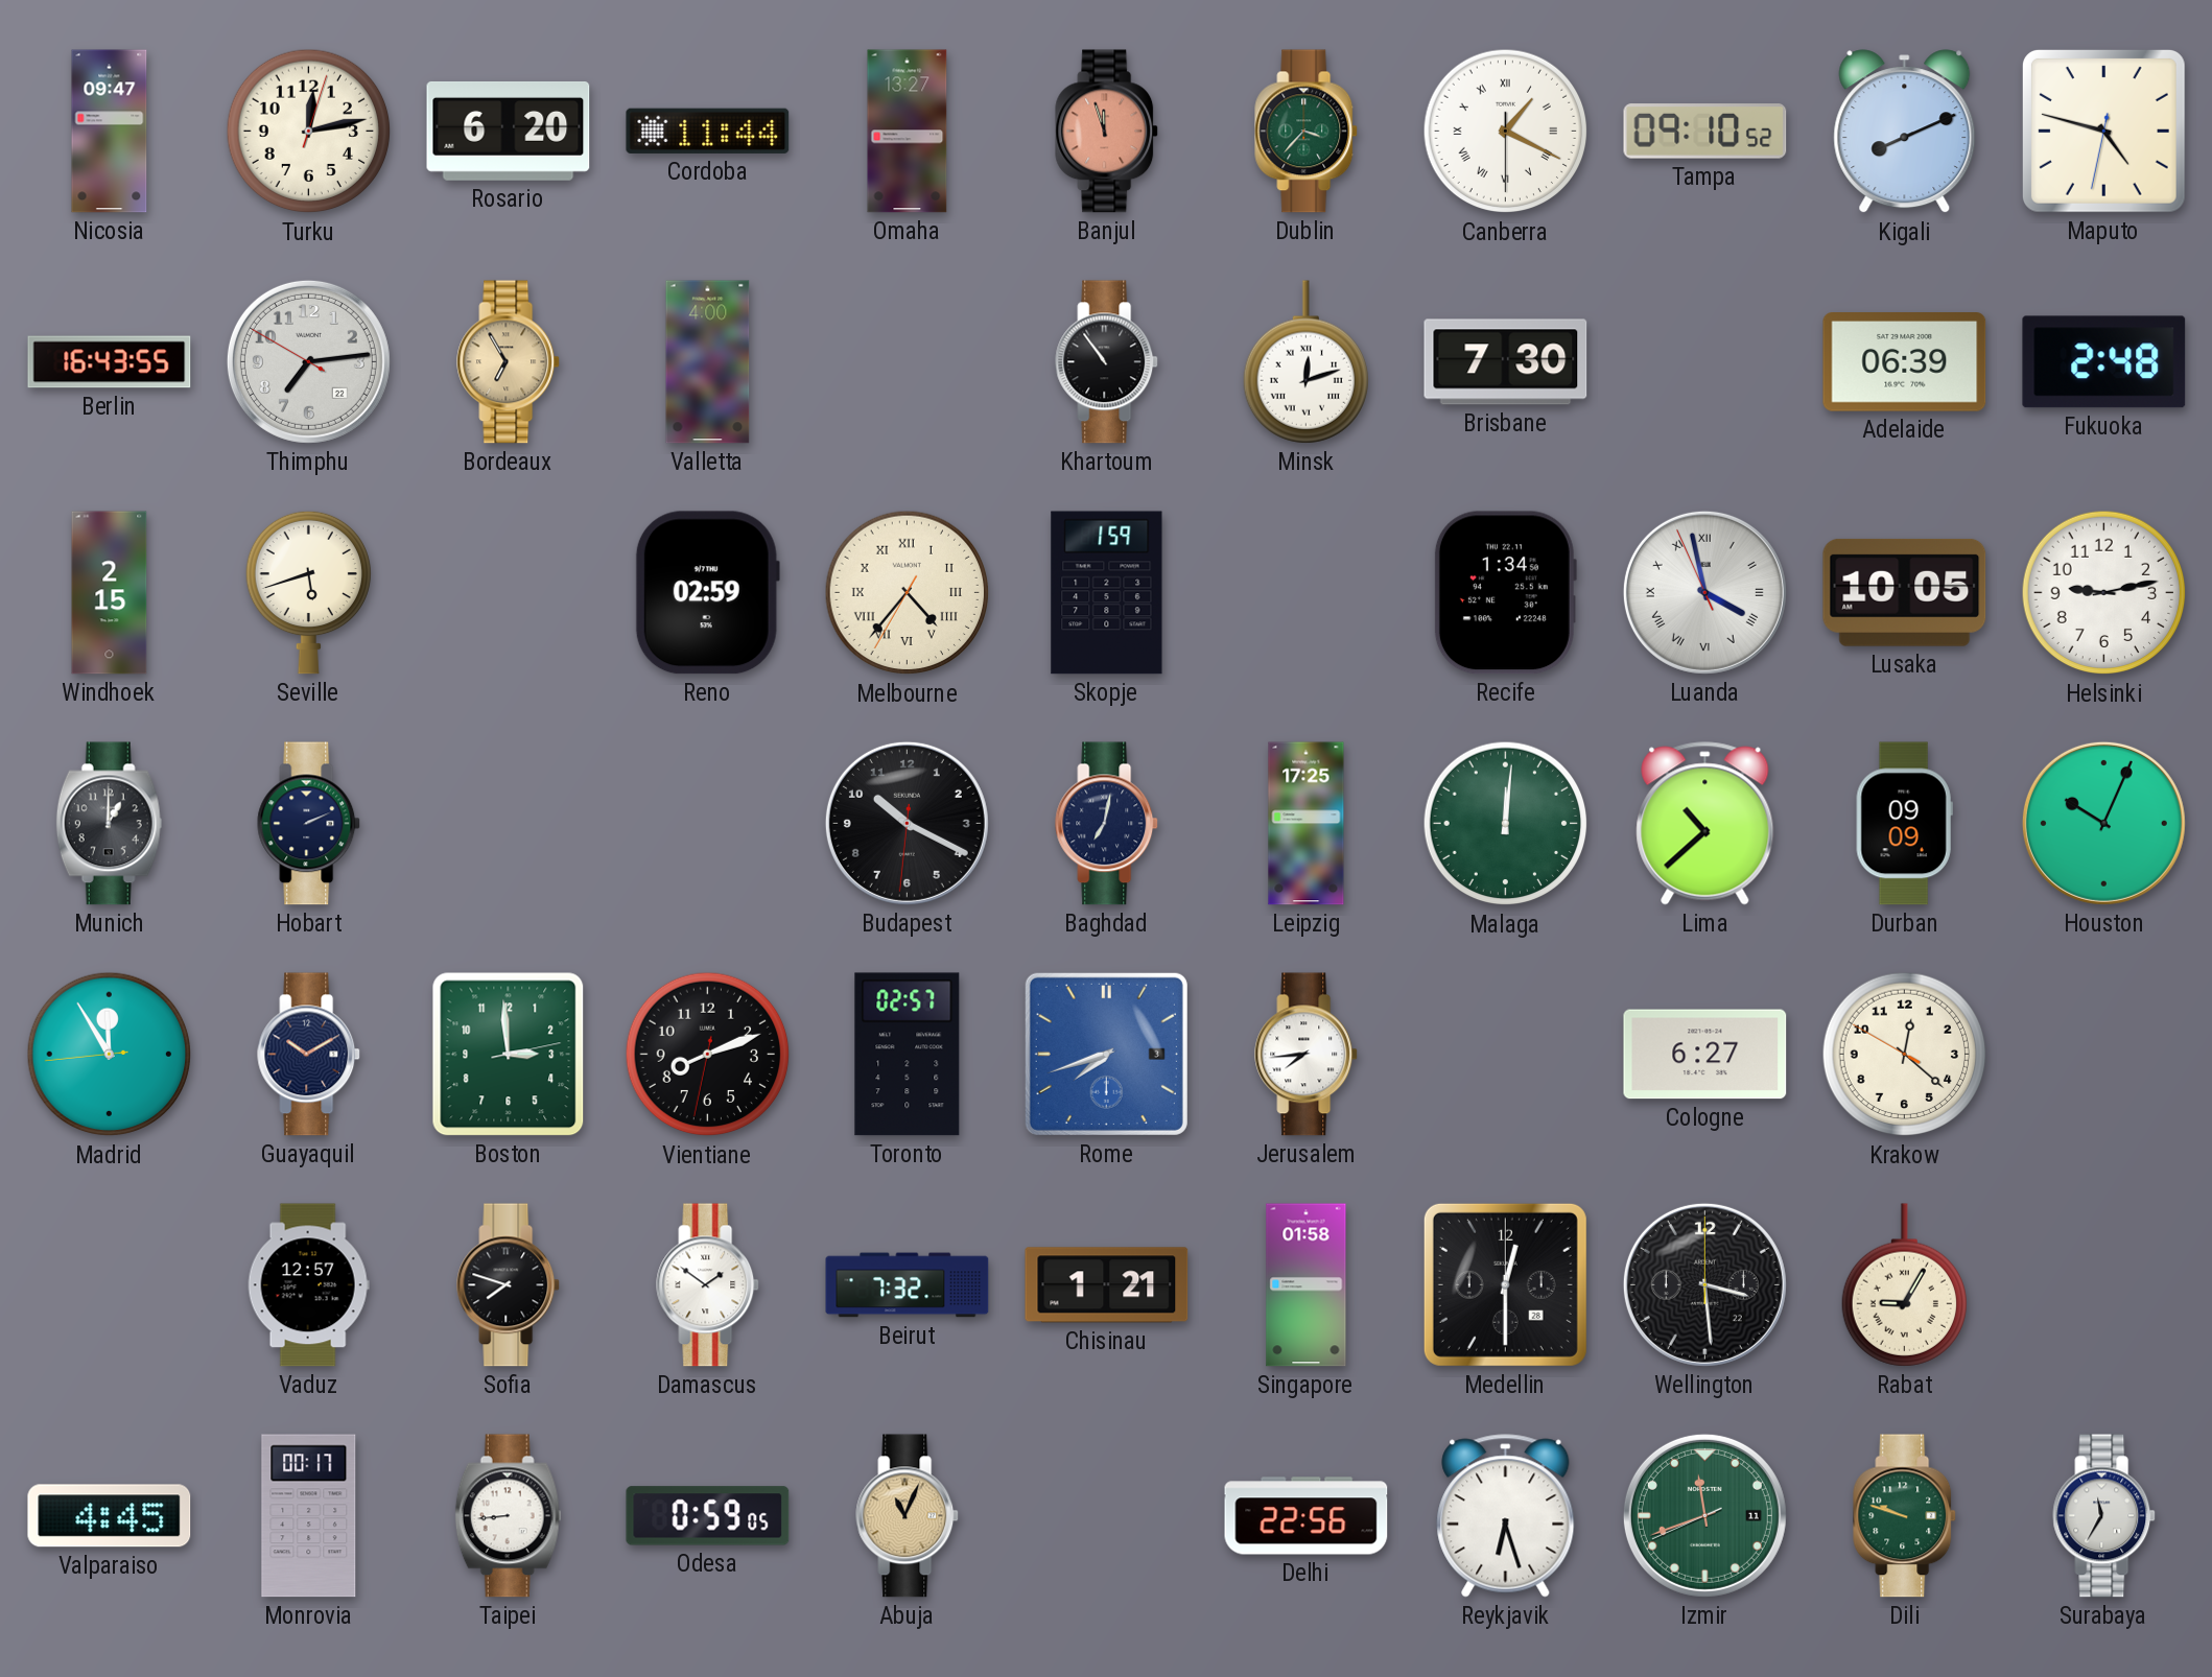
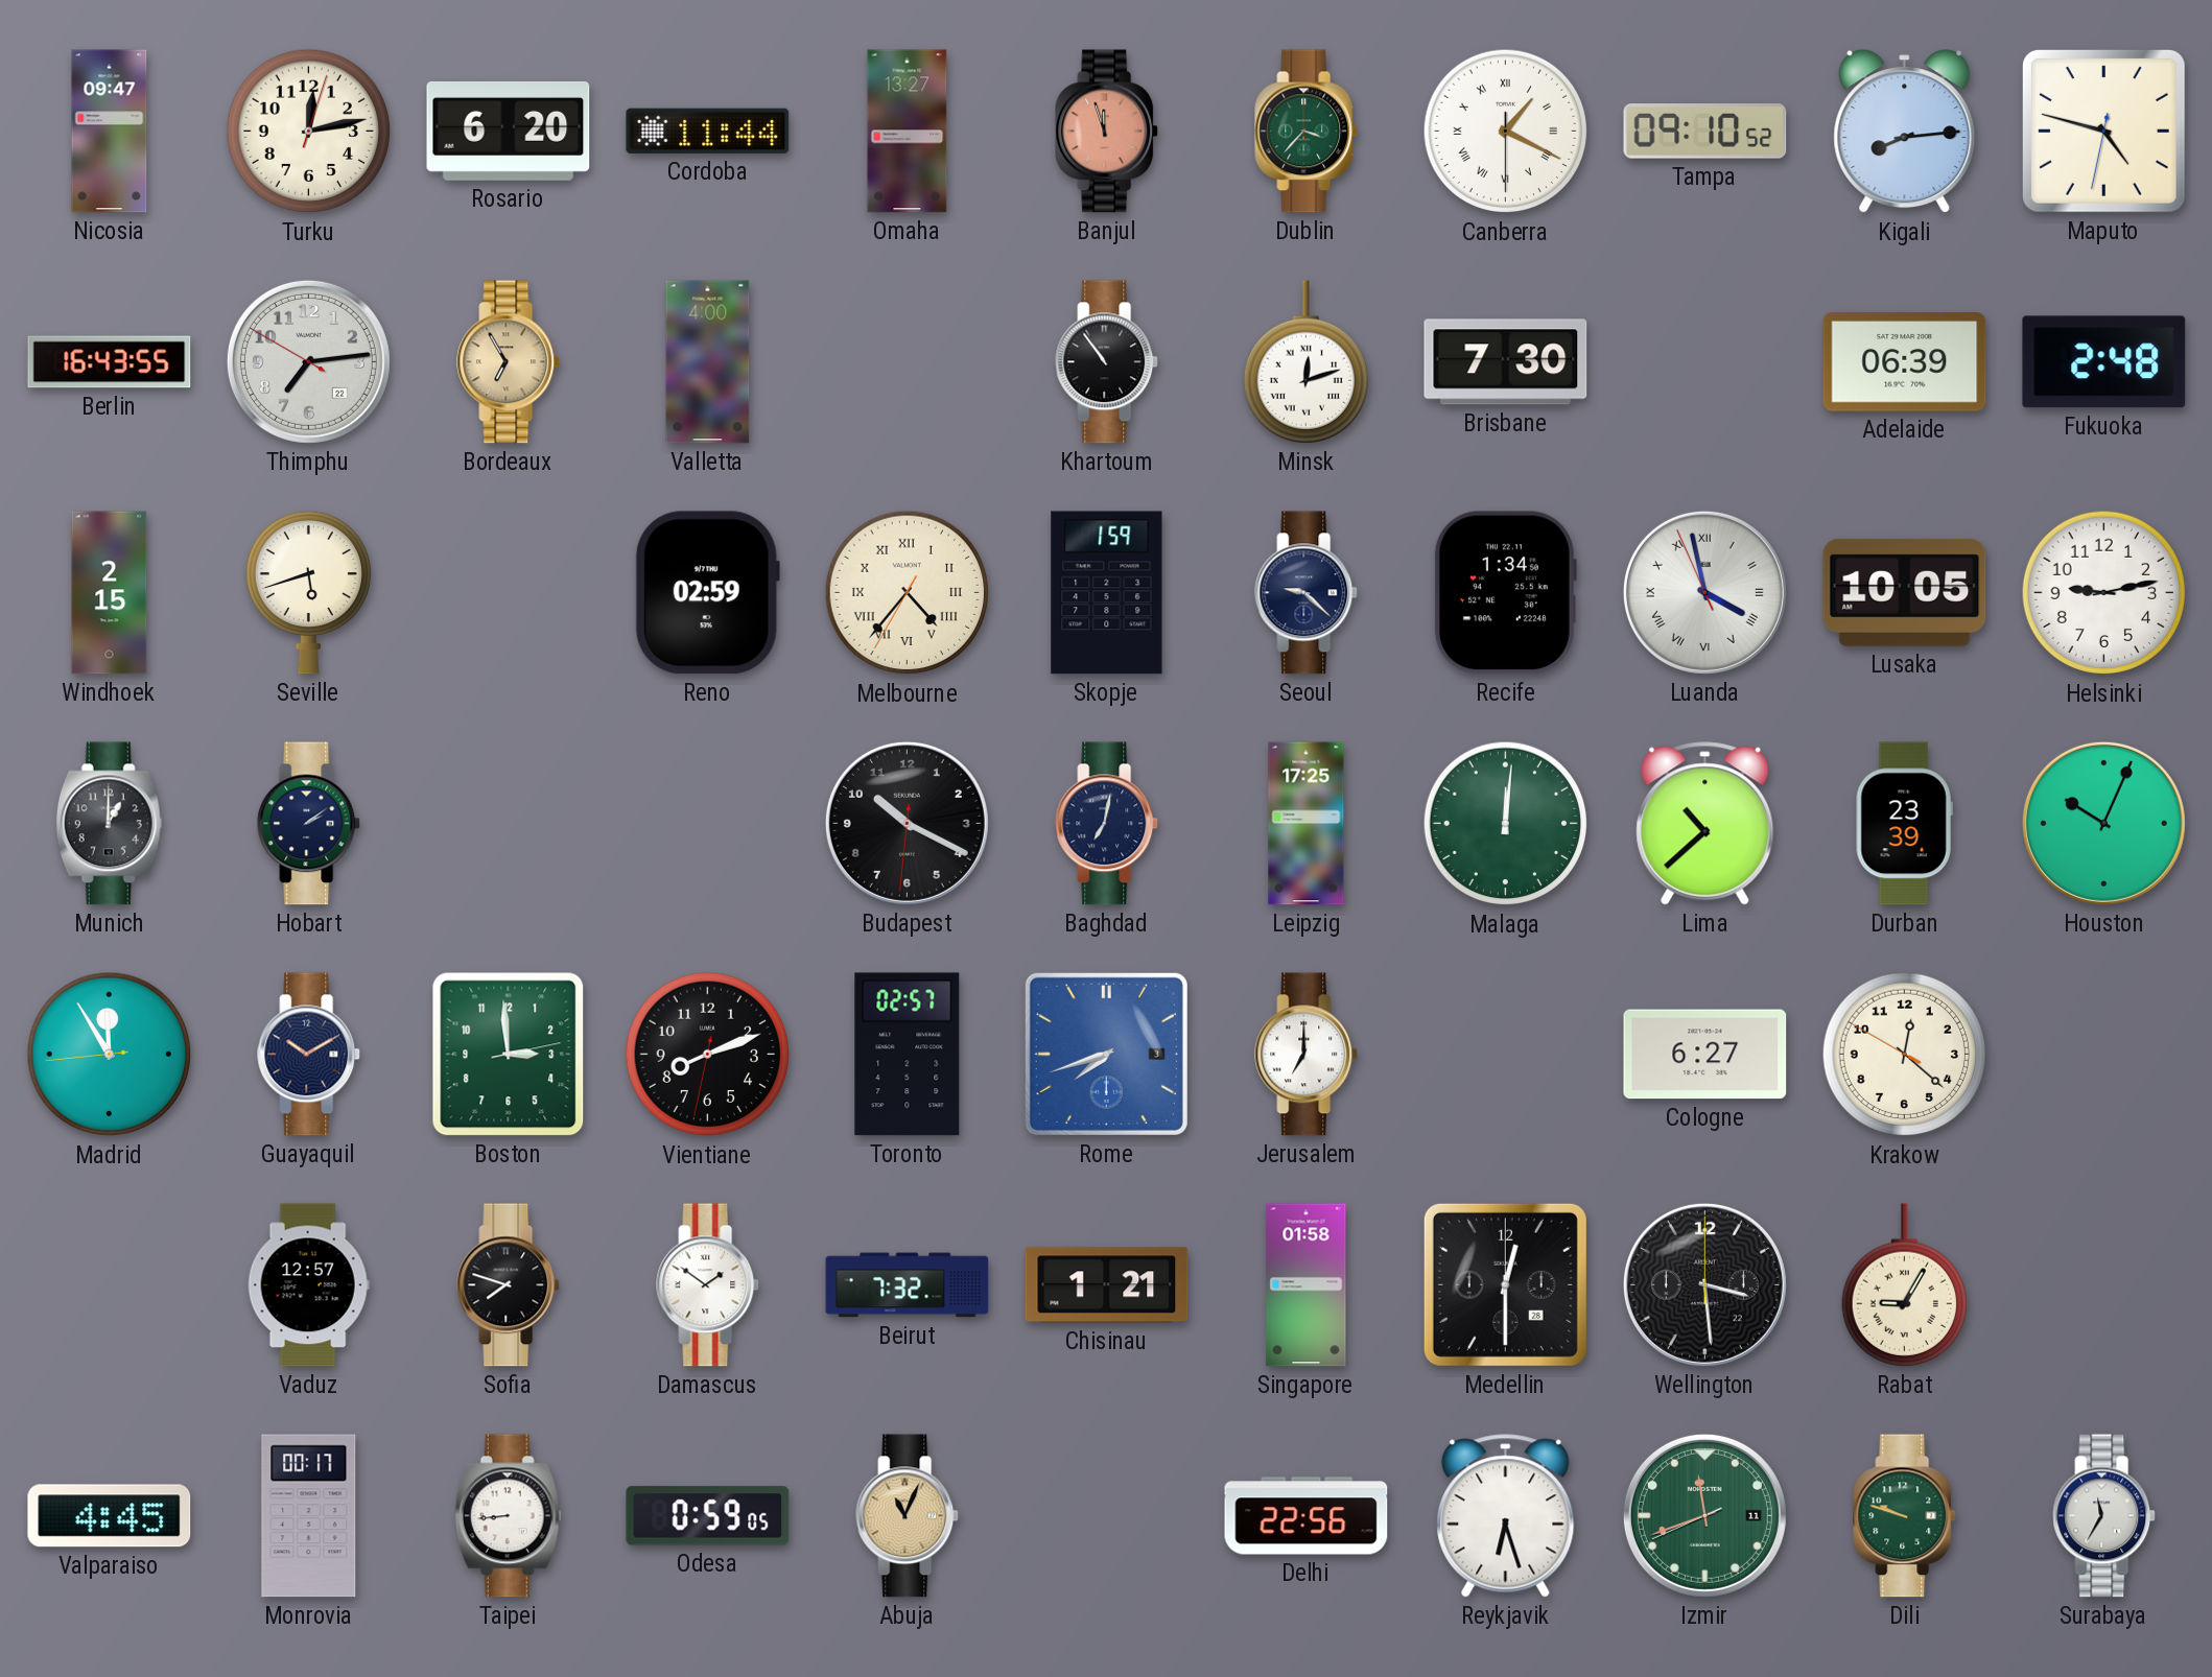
Kigali: 8:11 -> 8:14
Seoul: none -> 9:22
Hobart: 2:11 -> 2:09
Durban: 09:09 -> 23:39
Jerusalem: 7:44 -> 7:00
